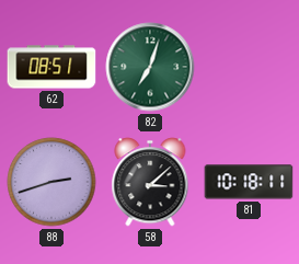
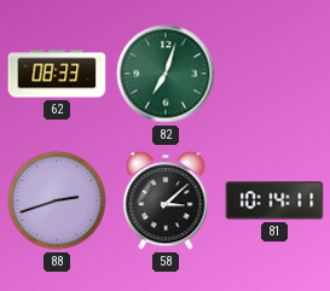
62: 08:51 -> 08:33
81: 10:18 -> 10:14
